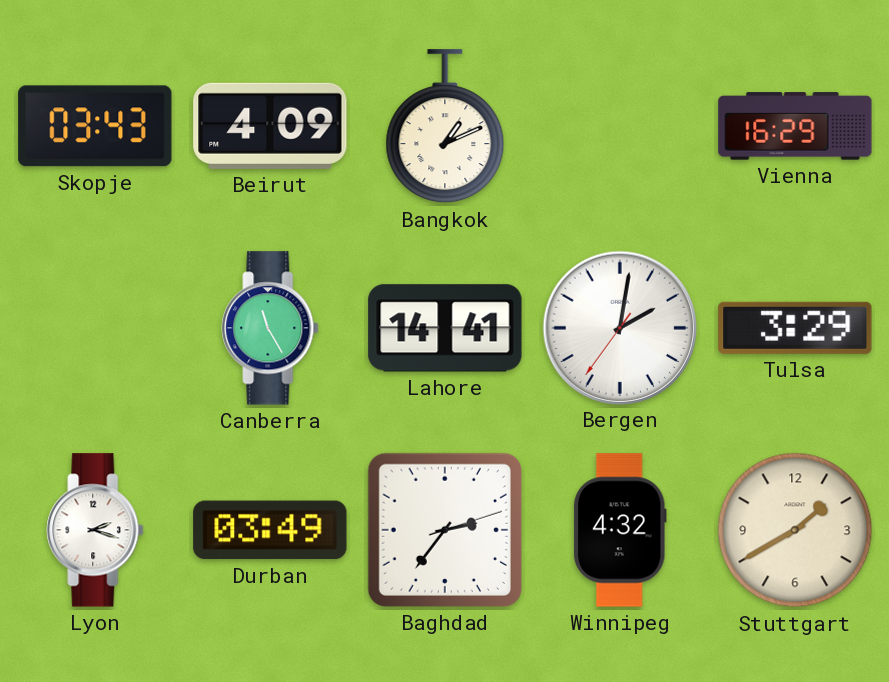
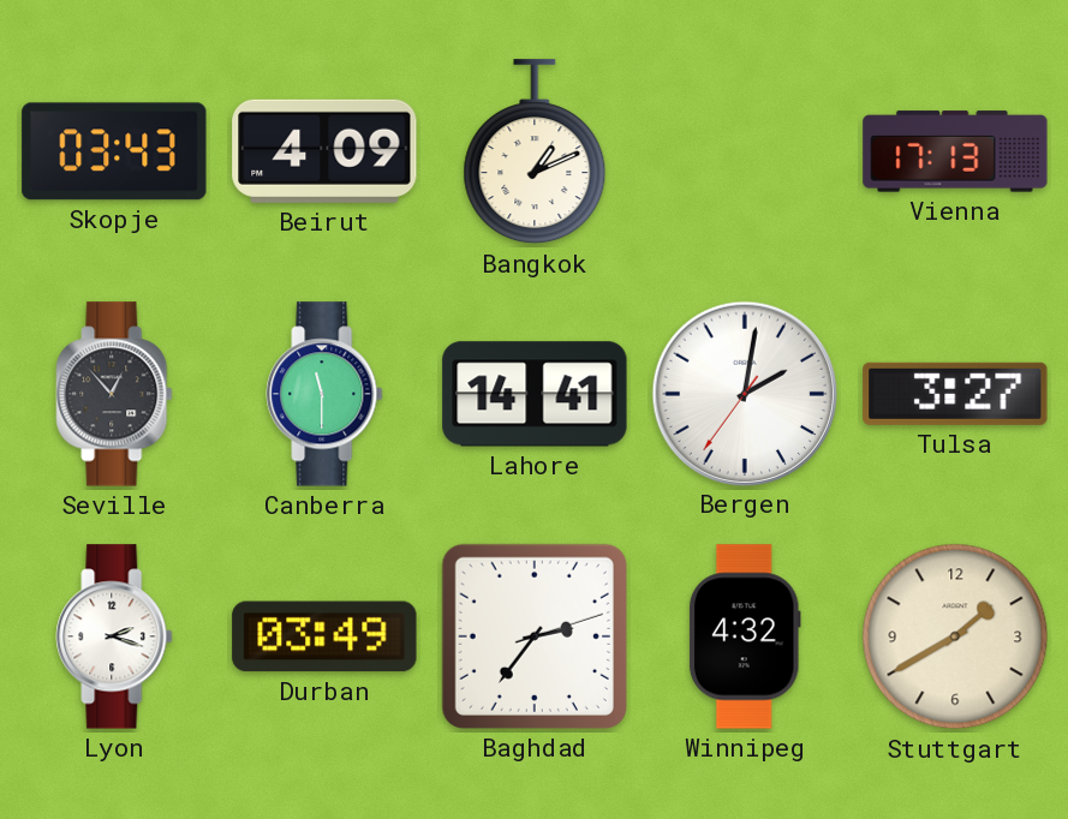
Vienna: 16:29 -> 17:13
Seville: none -> 12:53
Canberra: 11:25 -> 11:30
Tulsa: 3:29 -> 3:27
